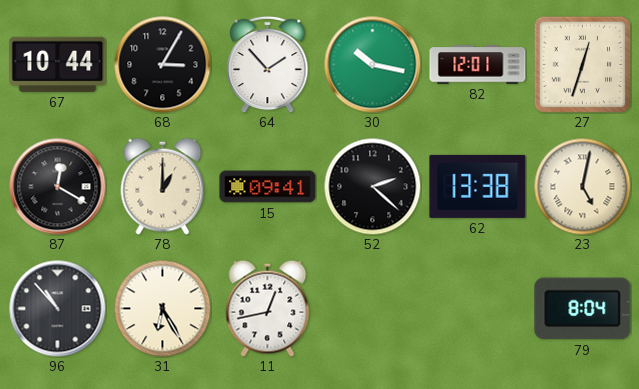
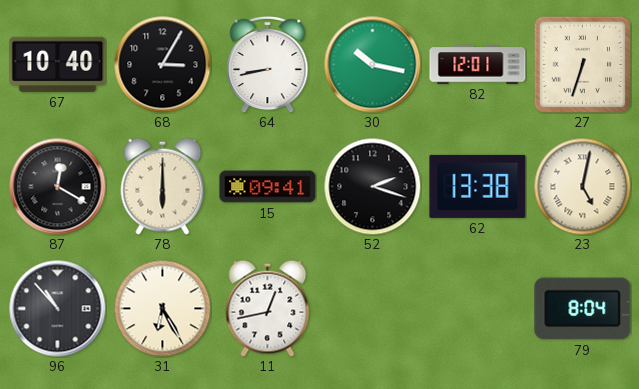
67: 10:44 -> 10:40
64: 1:53 -> 8:43
27: 12:33 -> 6:33
78: 1:00 -> 6:00
52: 2:22 -> 2:18
